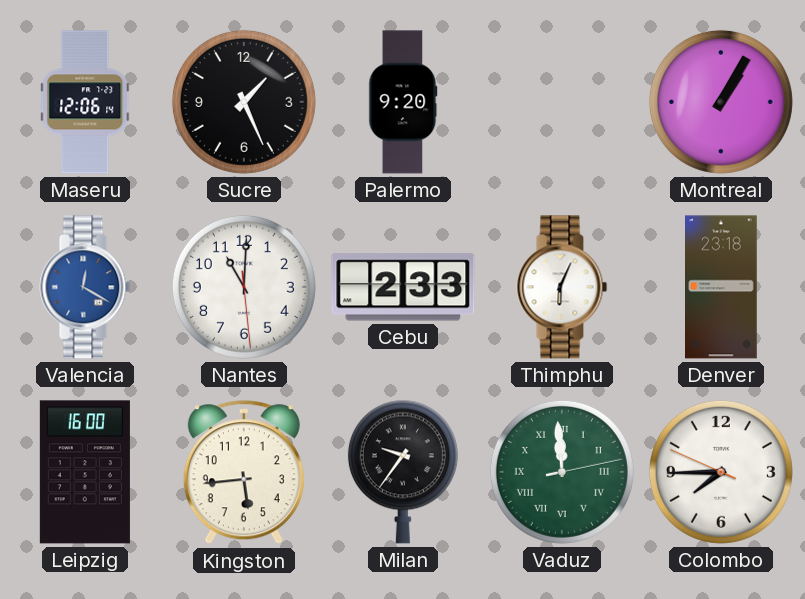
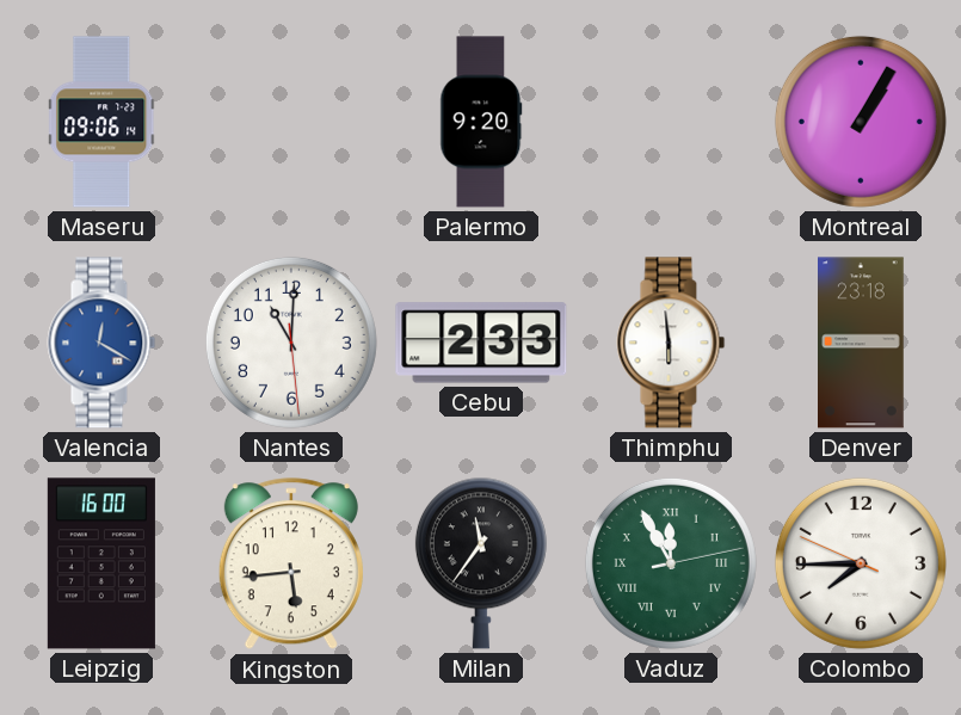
Maseru: 12:06 -> 09:06
Sucre: 1:26 -> none
Thimphu: 6:04 -> 5:59
Milan: 9:36 -> 11:36
Vaduz: 11:59 -> 11:55
